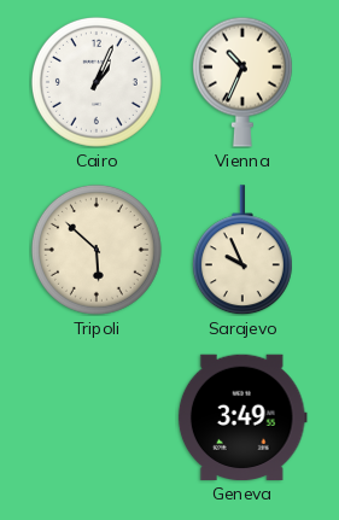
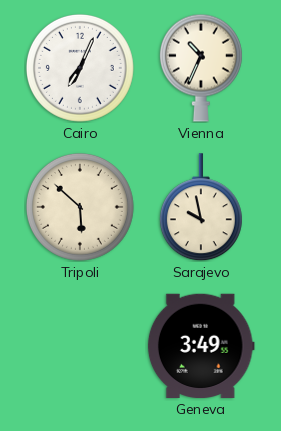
Cairo: 1:04 -> 7:04
Sarajevo: 9:56 -> 9:58
